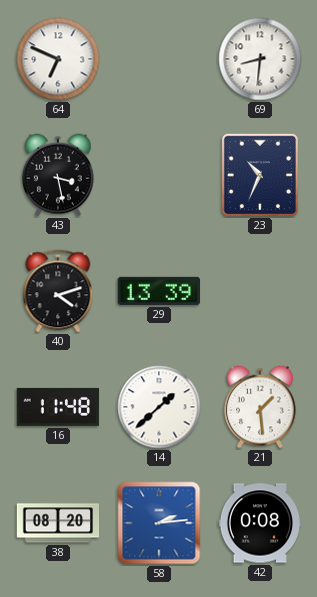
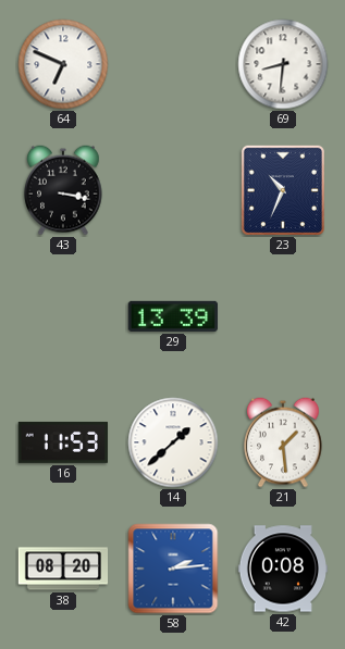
43: 3:28 -> 3:17
40: 4:12 -> none
16: 11:48 -> 11:53
